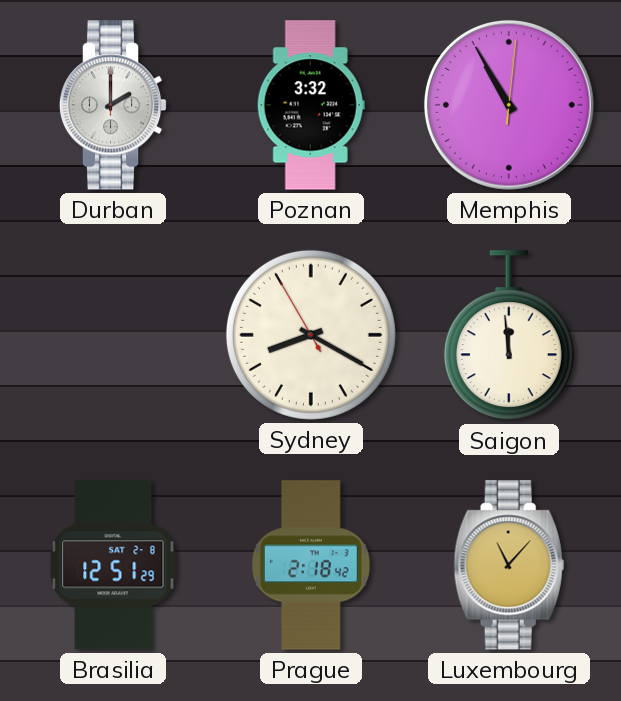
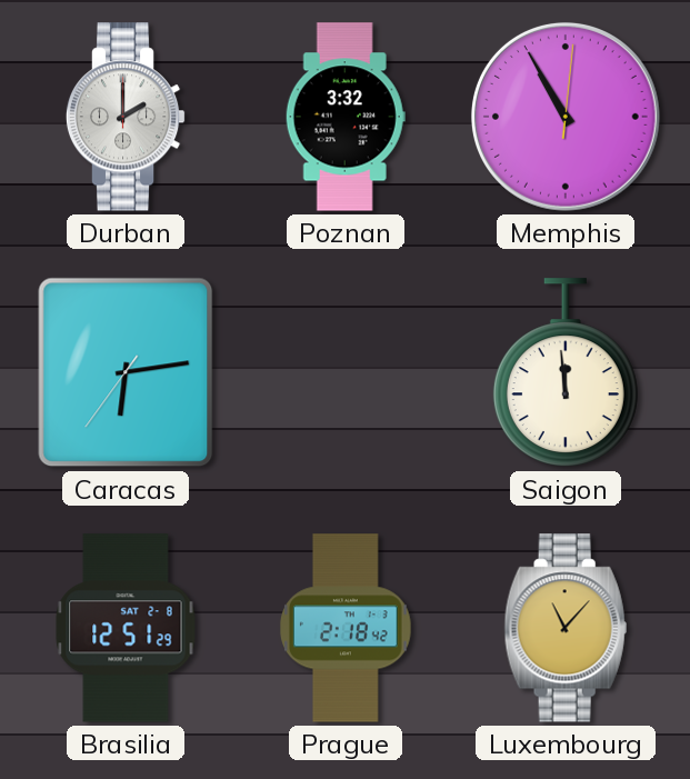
Caracas: none -> 6:13
Sydney: 8:19 -> none
